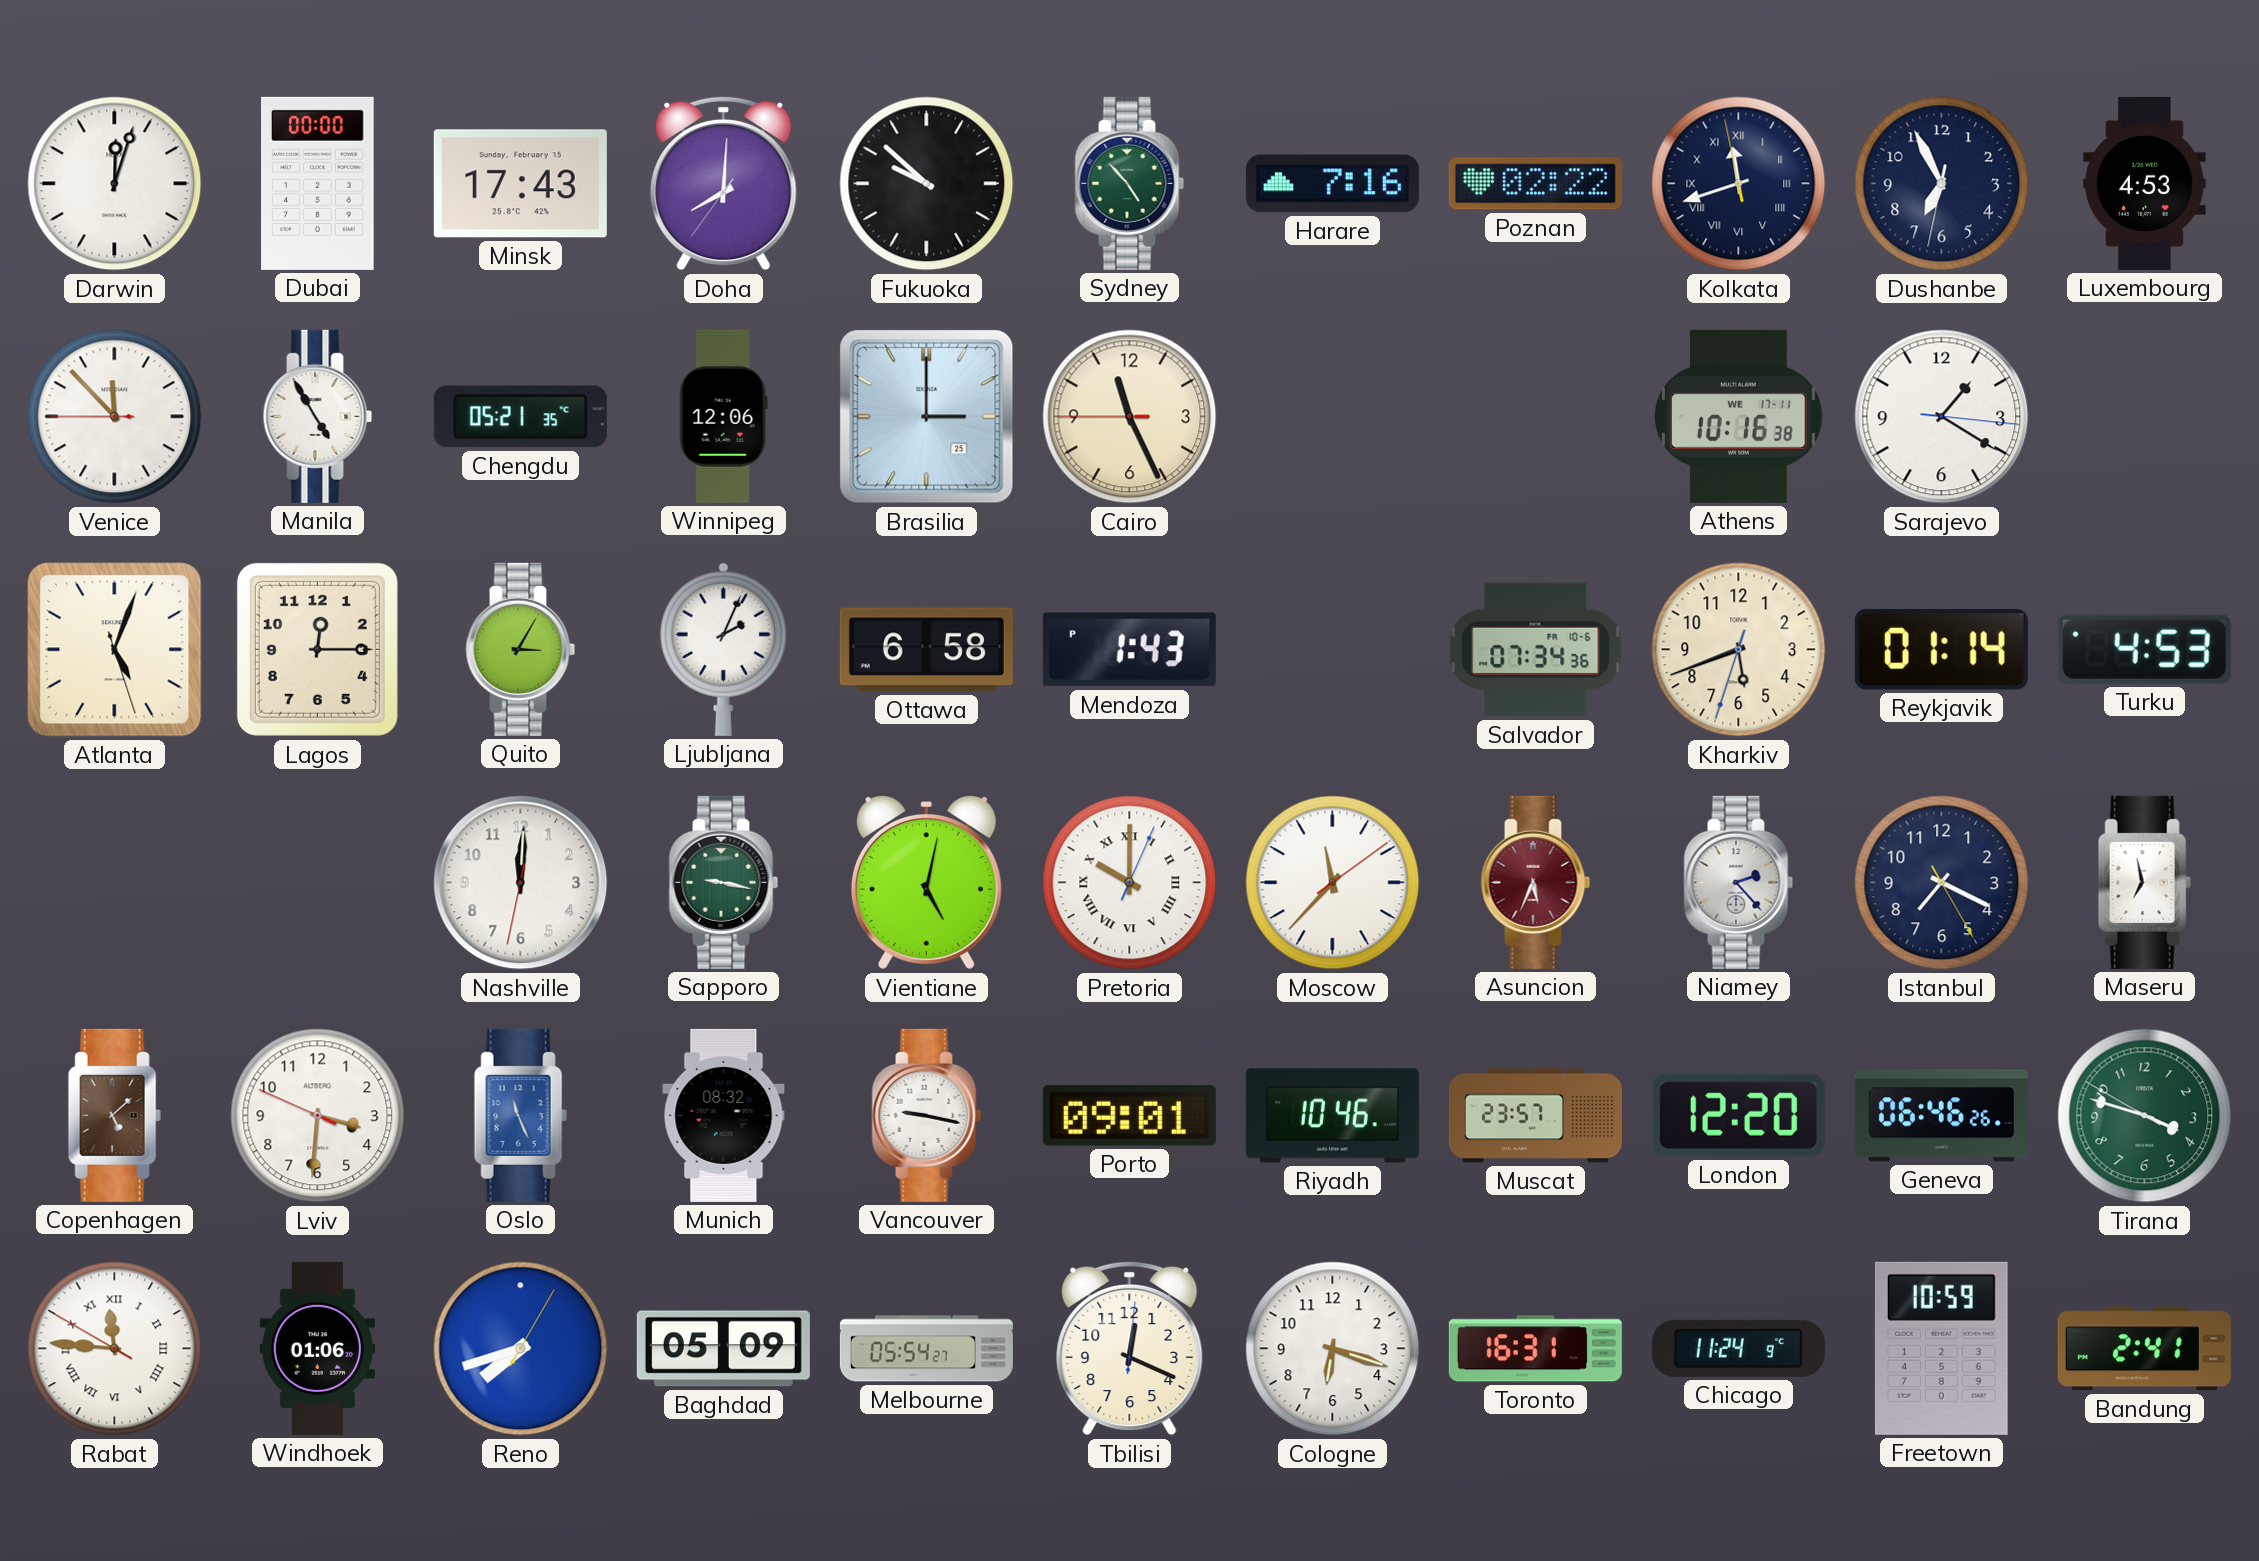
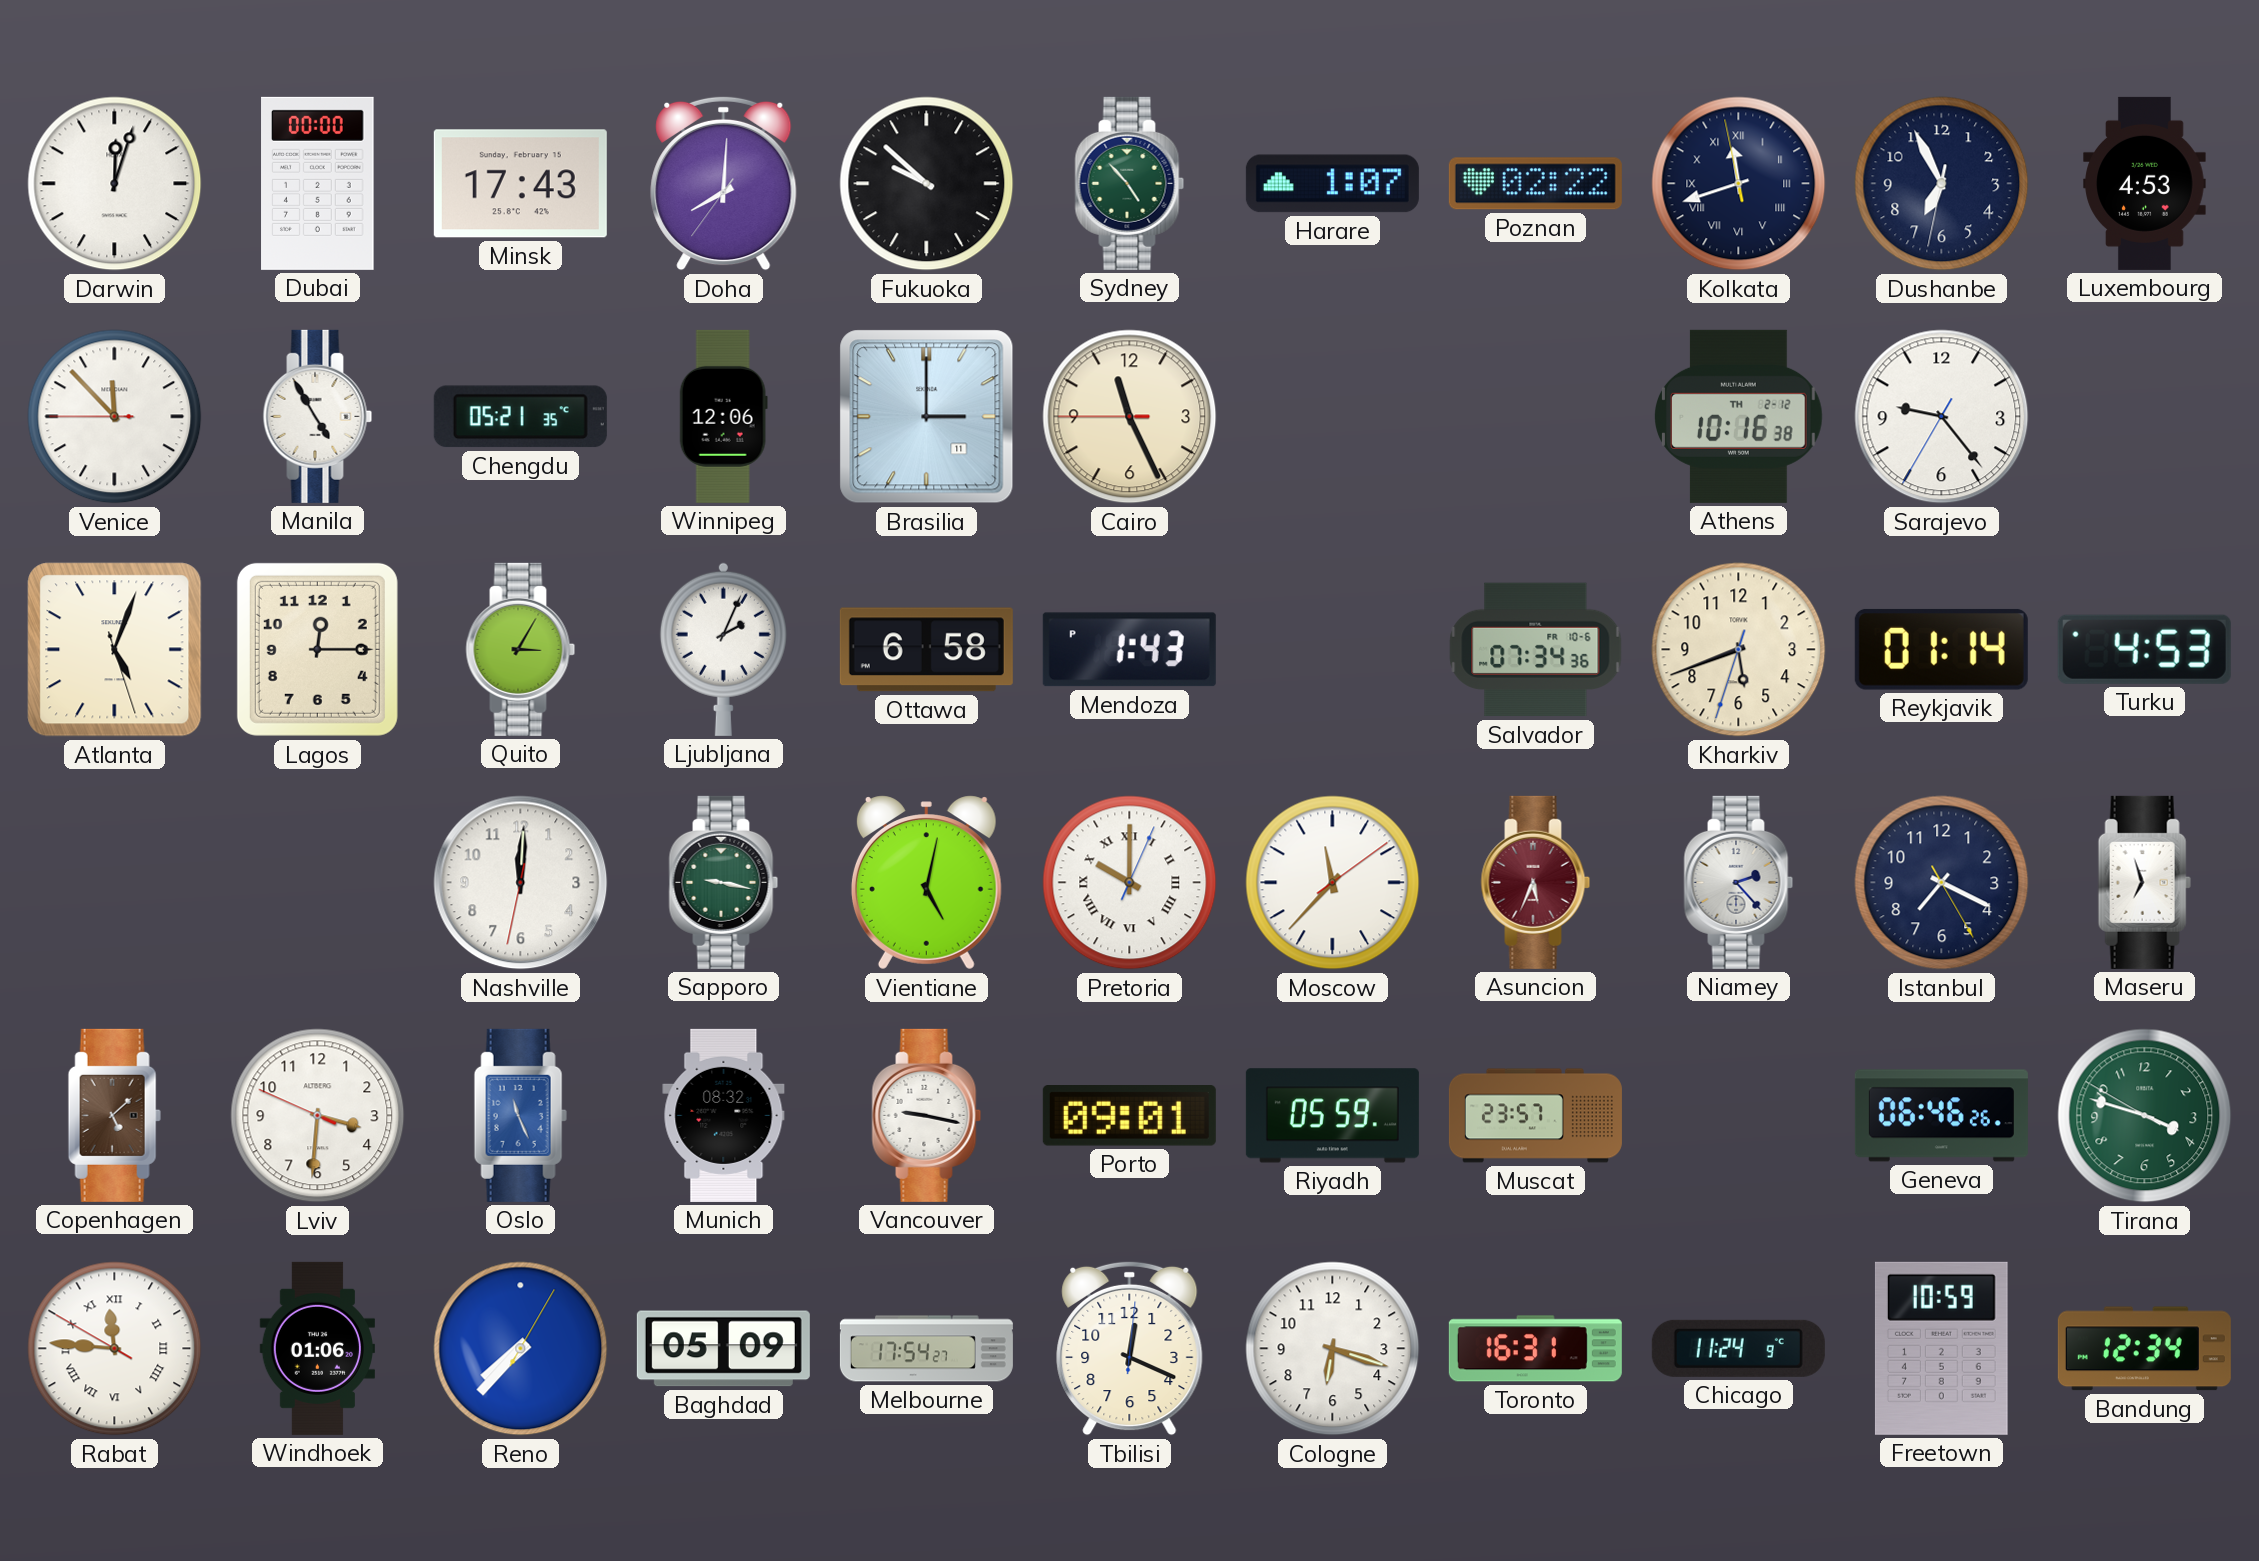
Harare: 7:16 -> 1:07
Brasilia date: 25 -> 11
Athens date: WE 17-11 -> TH 2-12
Sarajevo: 1:20 -> 9:23
Maseru: 6:58 -> 6:57
Riyadh: 10:46 -> 05:59
London: 12:20 -> none
Reno: 7:42 -> 7:37
Melbourne: 05:54 -> 17:54
Bandung: 2:41 -> 12:34
